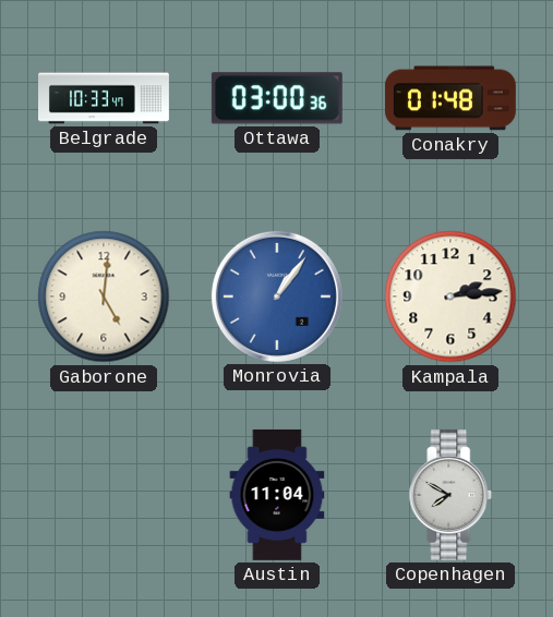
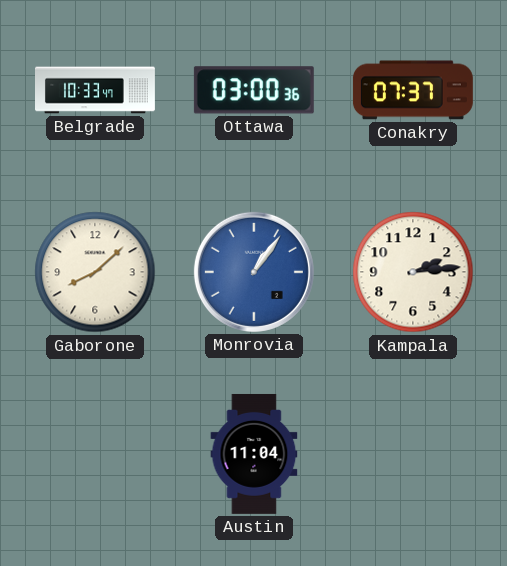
Conakry: 01:48 -> 07:37
Gaborone: 5:01 -> 8:08
Copenhagen: 7:50 -> none
